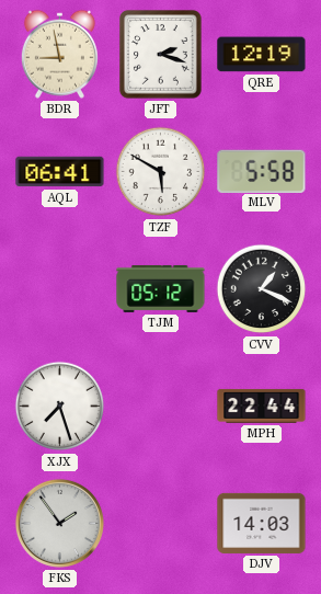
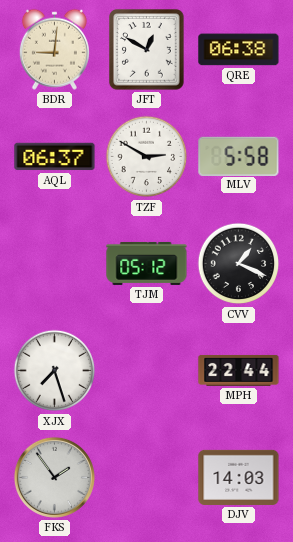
BDR: 8:58 -> 9:01
JFT: 2:18 -> 12:50
QRE: 12:19 -> 06:38
AQL: 06:41 -> 06:37
TZF: 5:50 -> 2:50
